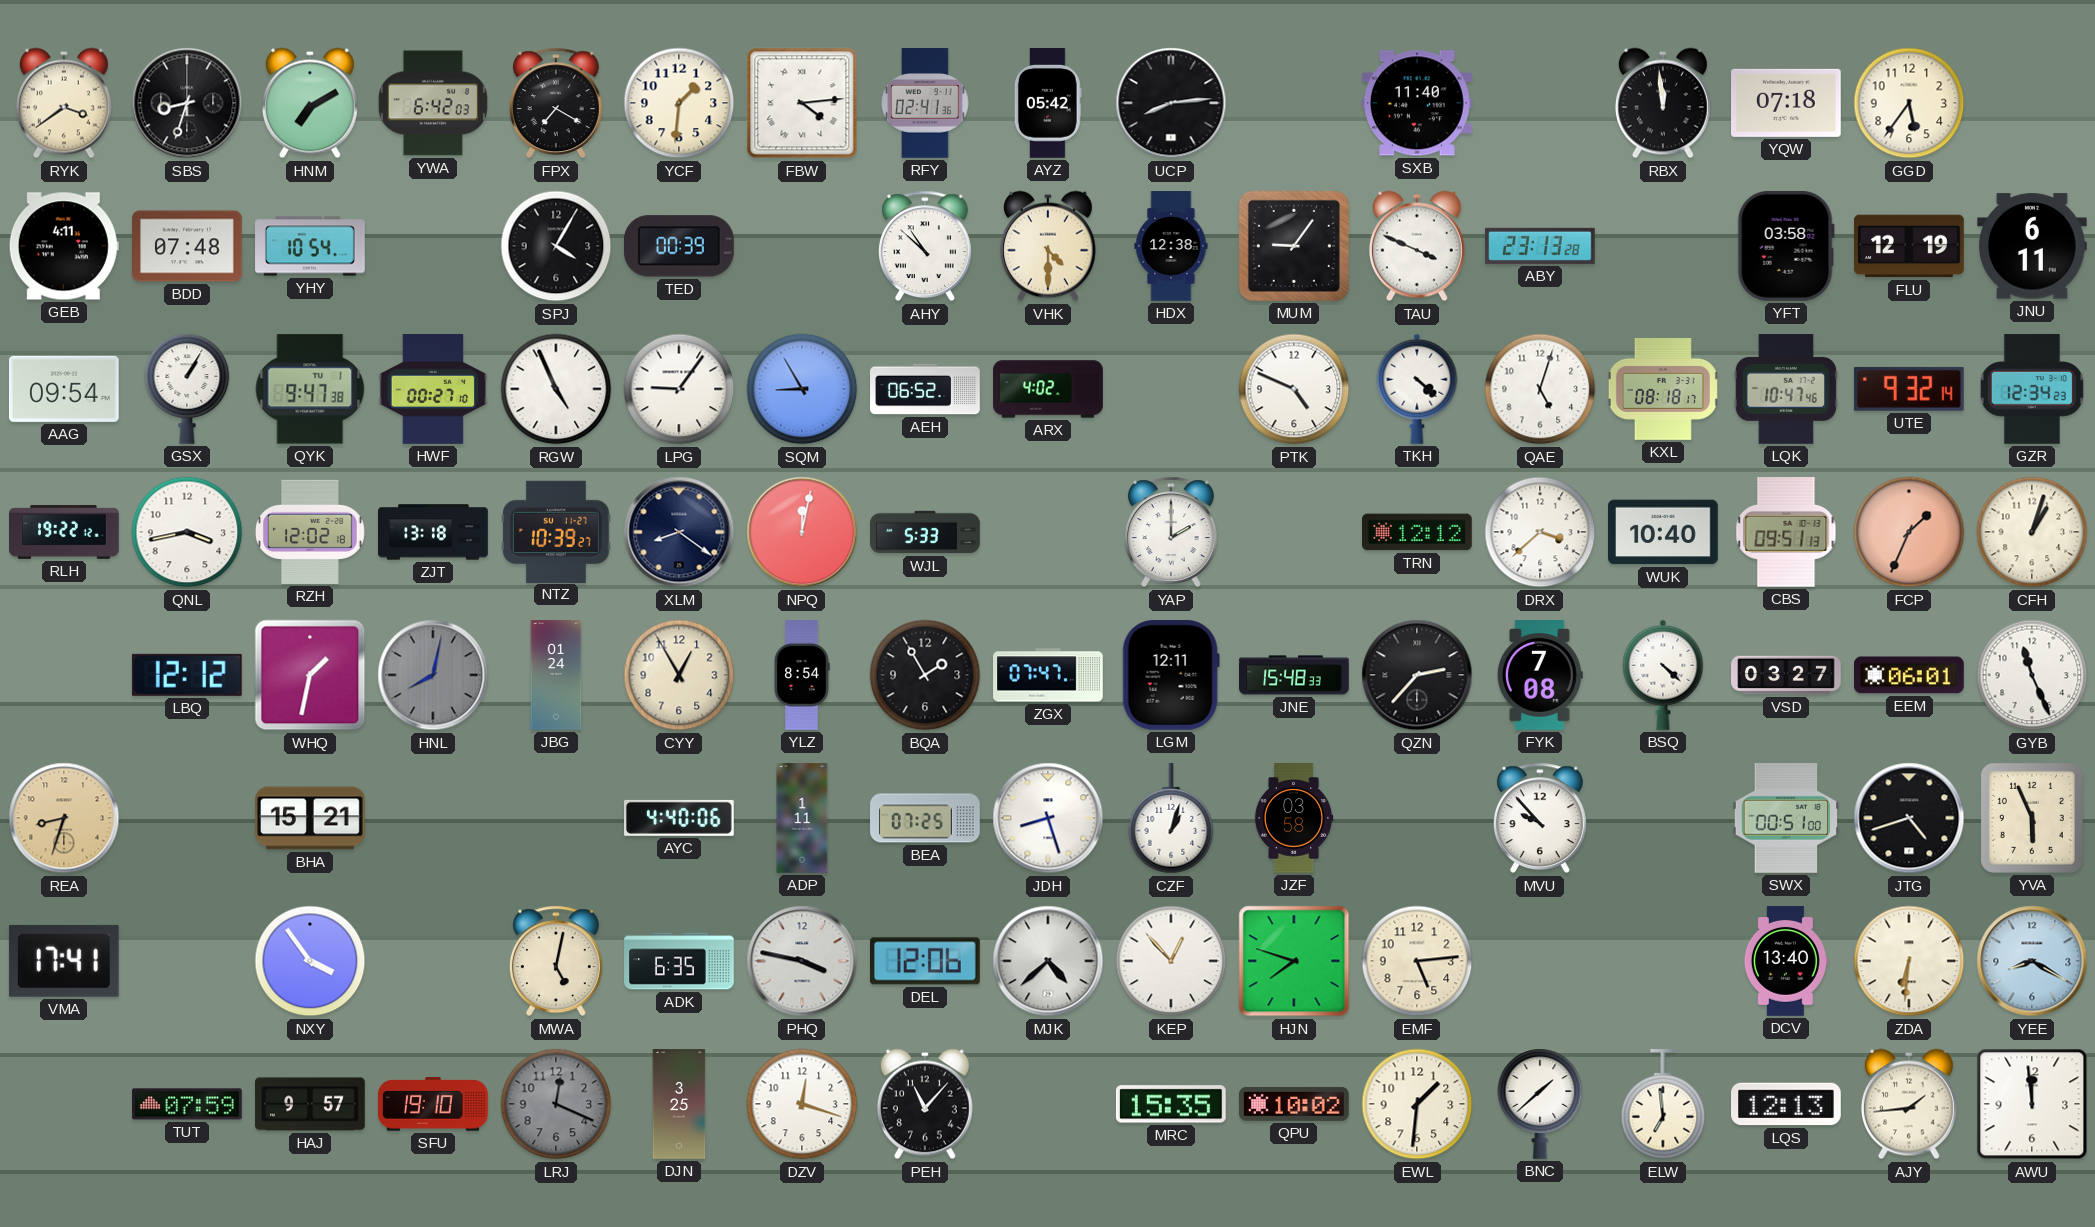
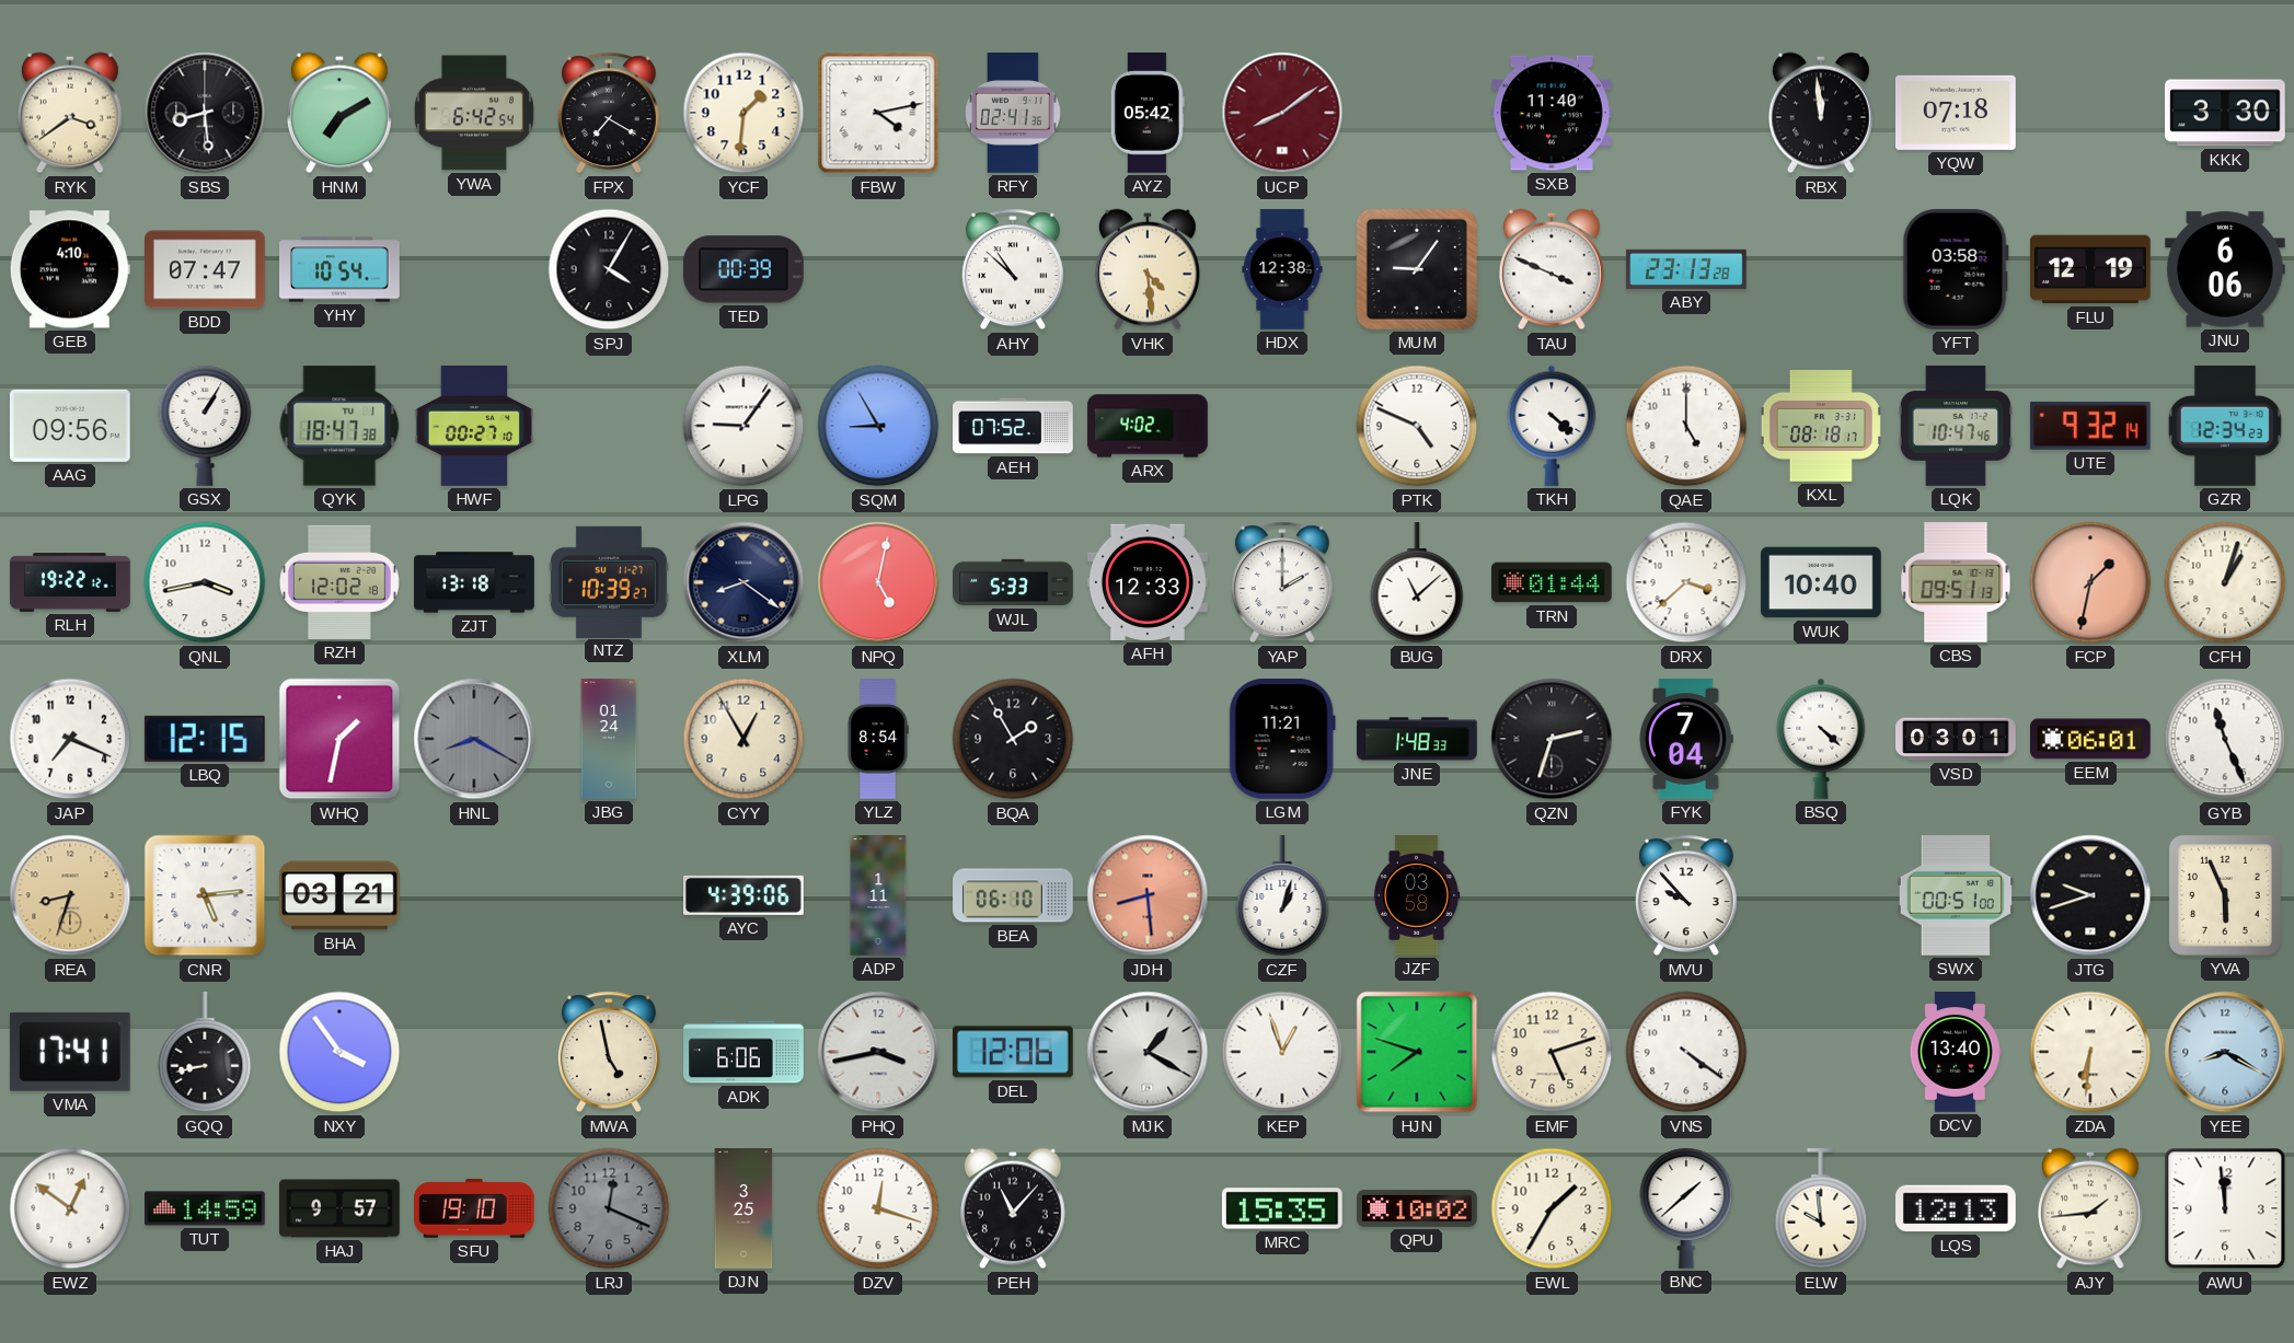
SBS: 8:33 -> 8:29
YWA: 6:42:03 -> 6:42:54
FBW: 4:14 -> 4:13
UCP: 8:14 -> 8:09
UCP dial: black -> burgundy
GGD: 5:36 -> none
KKK: none -> 3:30
GEB: 4:11 -> 4:10
BDD: 07:48 -> 07:47
VHK: 4:30 -> 4:29
JNU: 6:11 -> 6:06
AAG: 09:54 -> 09:56
QYK: 9:47 -> 18:47
RGW: 4:56 -> none
AEH: 06:52 -> 07:52
QAE: 5:03 -> 5:00
NPQ: 12:02 -> 5:02
AFH: none -> 12:33
BUG: none -> 11:08
TRN: 12:12 -> 01:44
FCP: 1:34 -> 1:32
JAP: none -> 7:19
LBQ: 12:12 -> 12:15
HNL: 8:02 -> 8:20
ZGX: 07:47 -> none
LGM: 12:11 -> 11:21
JNE: 15:48 -> 1:48
QZN: 2:37 -> 2:33
FYK: 7:08 -> 7:04
VSD: 03:27 -> 03:01
CNR: none -> 5:14
BHA: 15:21 -> 03:21
AYC: 4:40 -> 4:39
BEA: 07:25 -> 06:10
JDH: 8:27 -> 8:29
JDH dial: white -> salmon
JTG: 4:42 -> 9:42
GQQ: none -> 8:43
MWA: 5:02 -> 4:58
ADK: 6:35 -> 6:06
PHQ: 3:47 -> 3:43
MJK: 4:38 -> 1:20
KEP: 12:53 -> 12:57
EMF: 5:14 -> 5:12
VNS: none -> 4:21
EWZ: none -> 12:51
TUT: 07:59 -> 14:59
EWL: 1:31 -> 1:35
ELW: 6:59 -> 9:59
